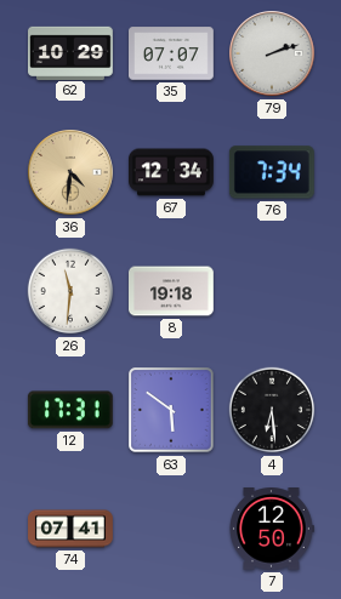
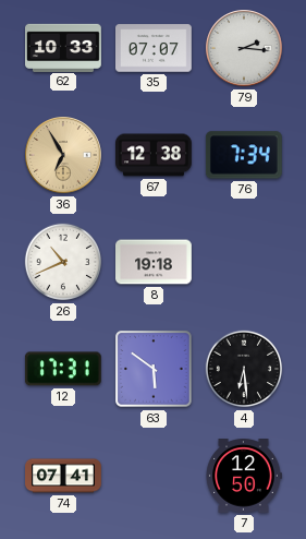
62: 10:29 -> 10:33
79: 2:12 -> 2:16
36: 4:31 -> 6:55
67: 12:34 -> 12:38
26: 11:31 -> 10:41
